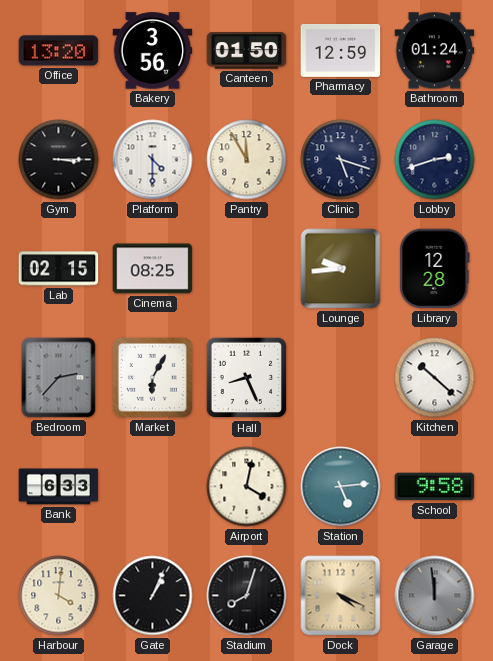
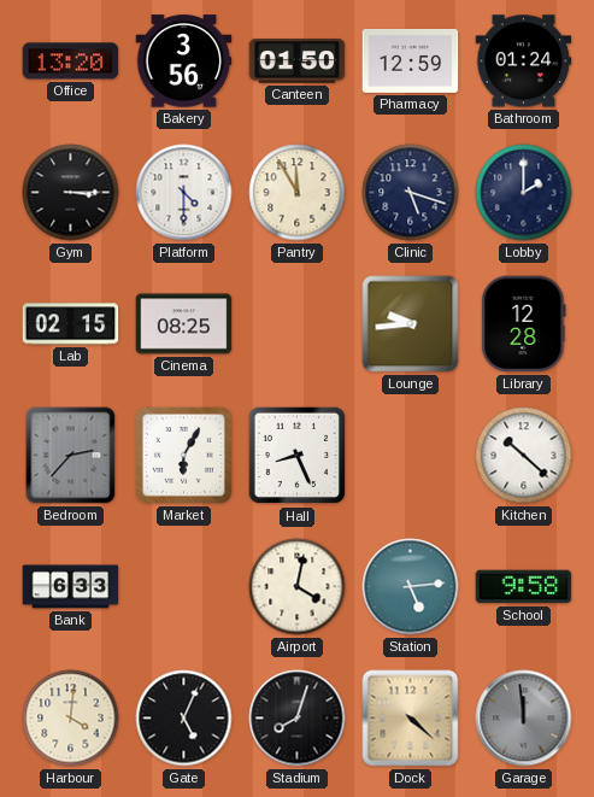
Lobby: 2:42 -> 2:00
Gate: 1:04 -> 5:04
Dock: 4:19 -> 4:22
